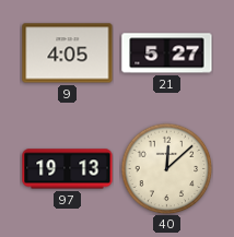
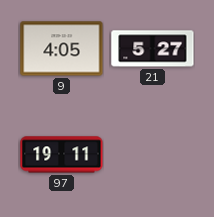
97: 19:13 -> 19:11
40: 12:08 -> none
